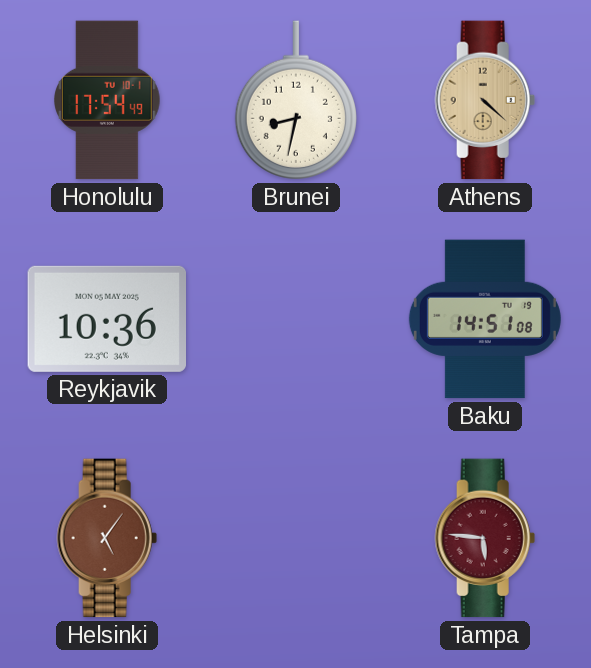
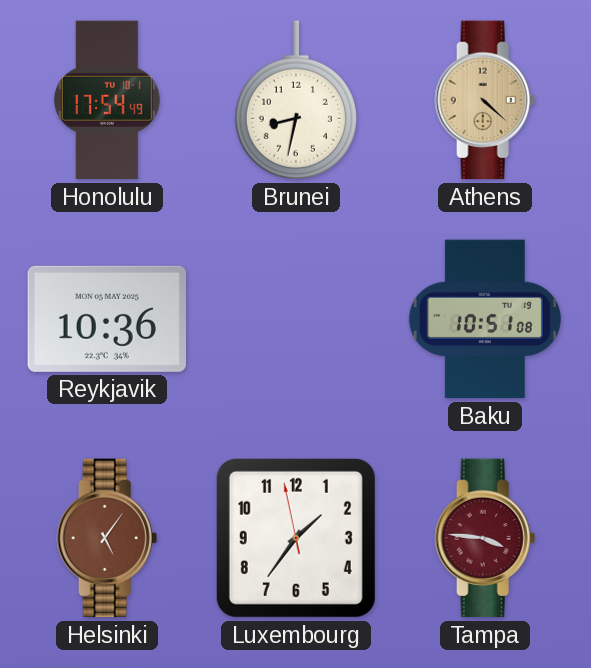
Baku: 14:51 -> 10:51
Luxembourg: none -> 1:35
Tampa: 5:46 -> 3:46
